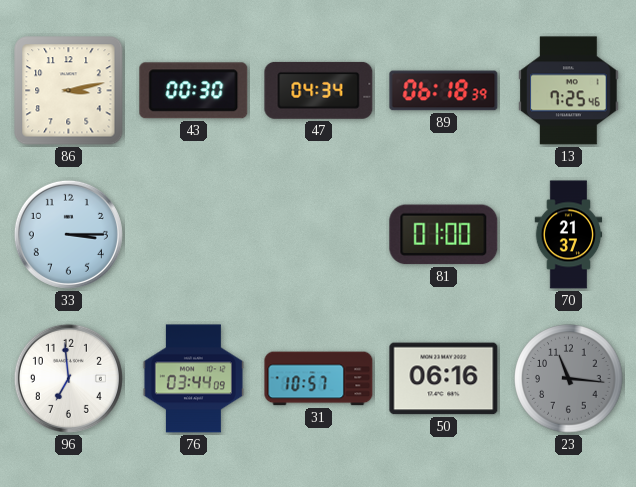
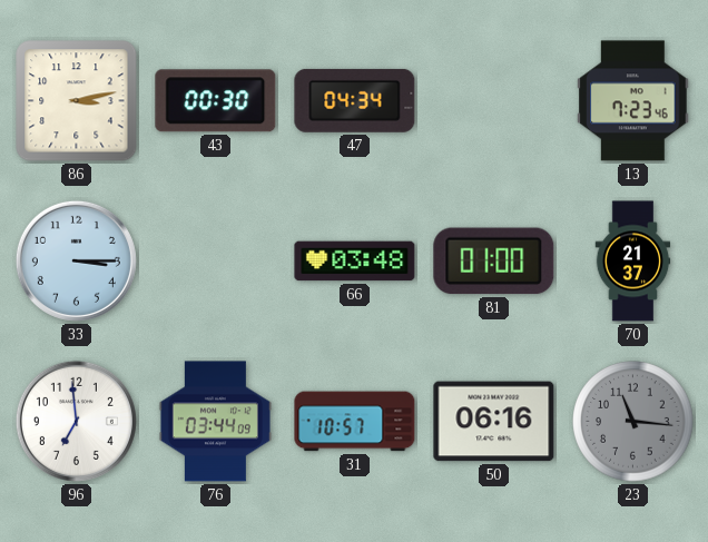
89: 06:18 -> none
13: 7:25 -> 7:23
66: none -> 03:48
